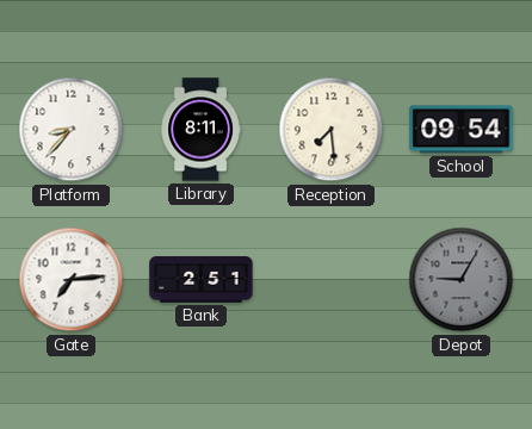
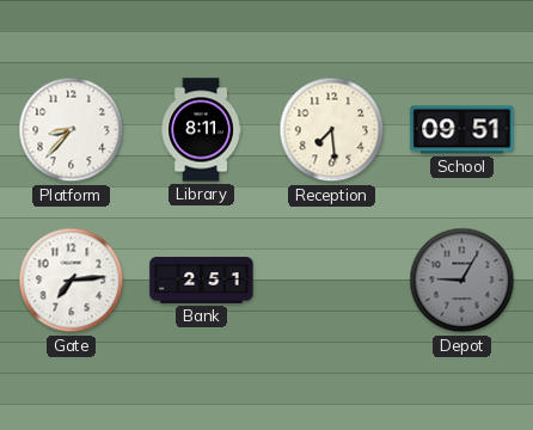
School: 09:54 -> 09:51
